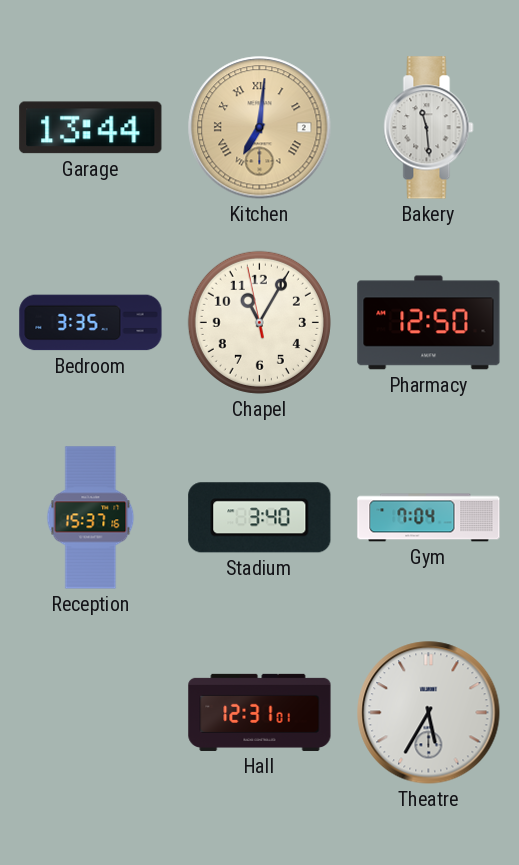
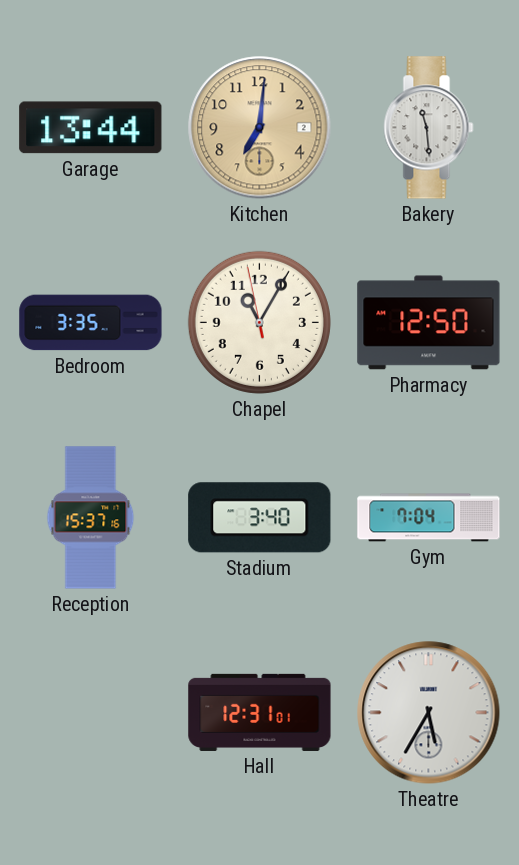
Kitchen numerals: Roman -> Arabic
